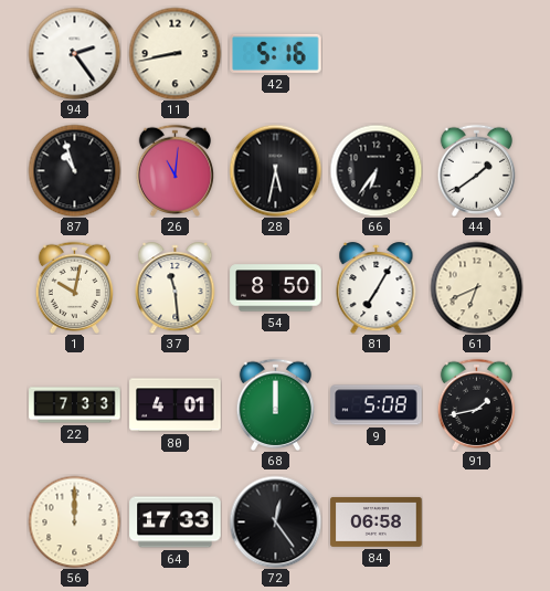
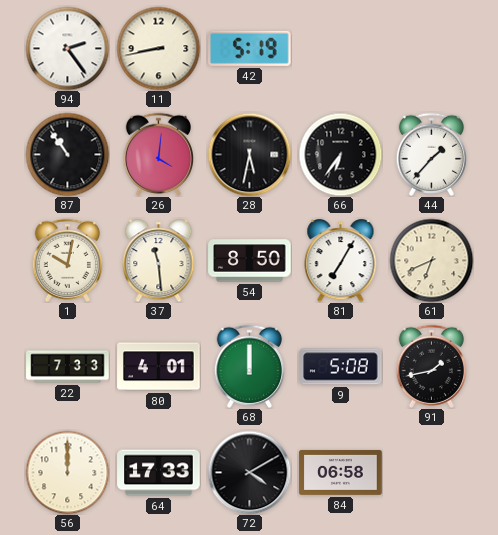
42: 5:16 -> 5:19
87: 10:57 -> 10:54
26: 11:01 -> 4:01
44: 1:39 -> 1:37
72: 12:24 -> 4:10
